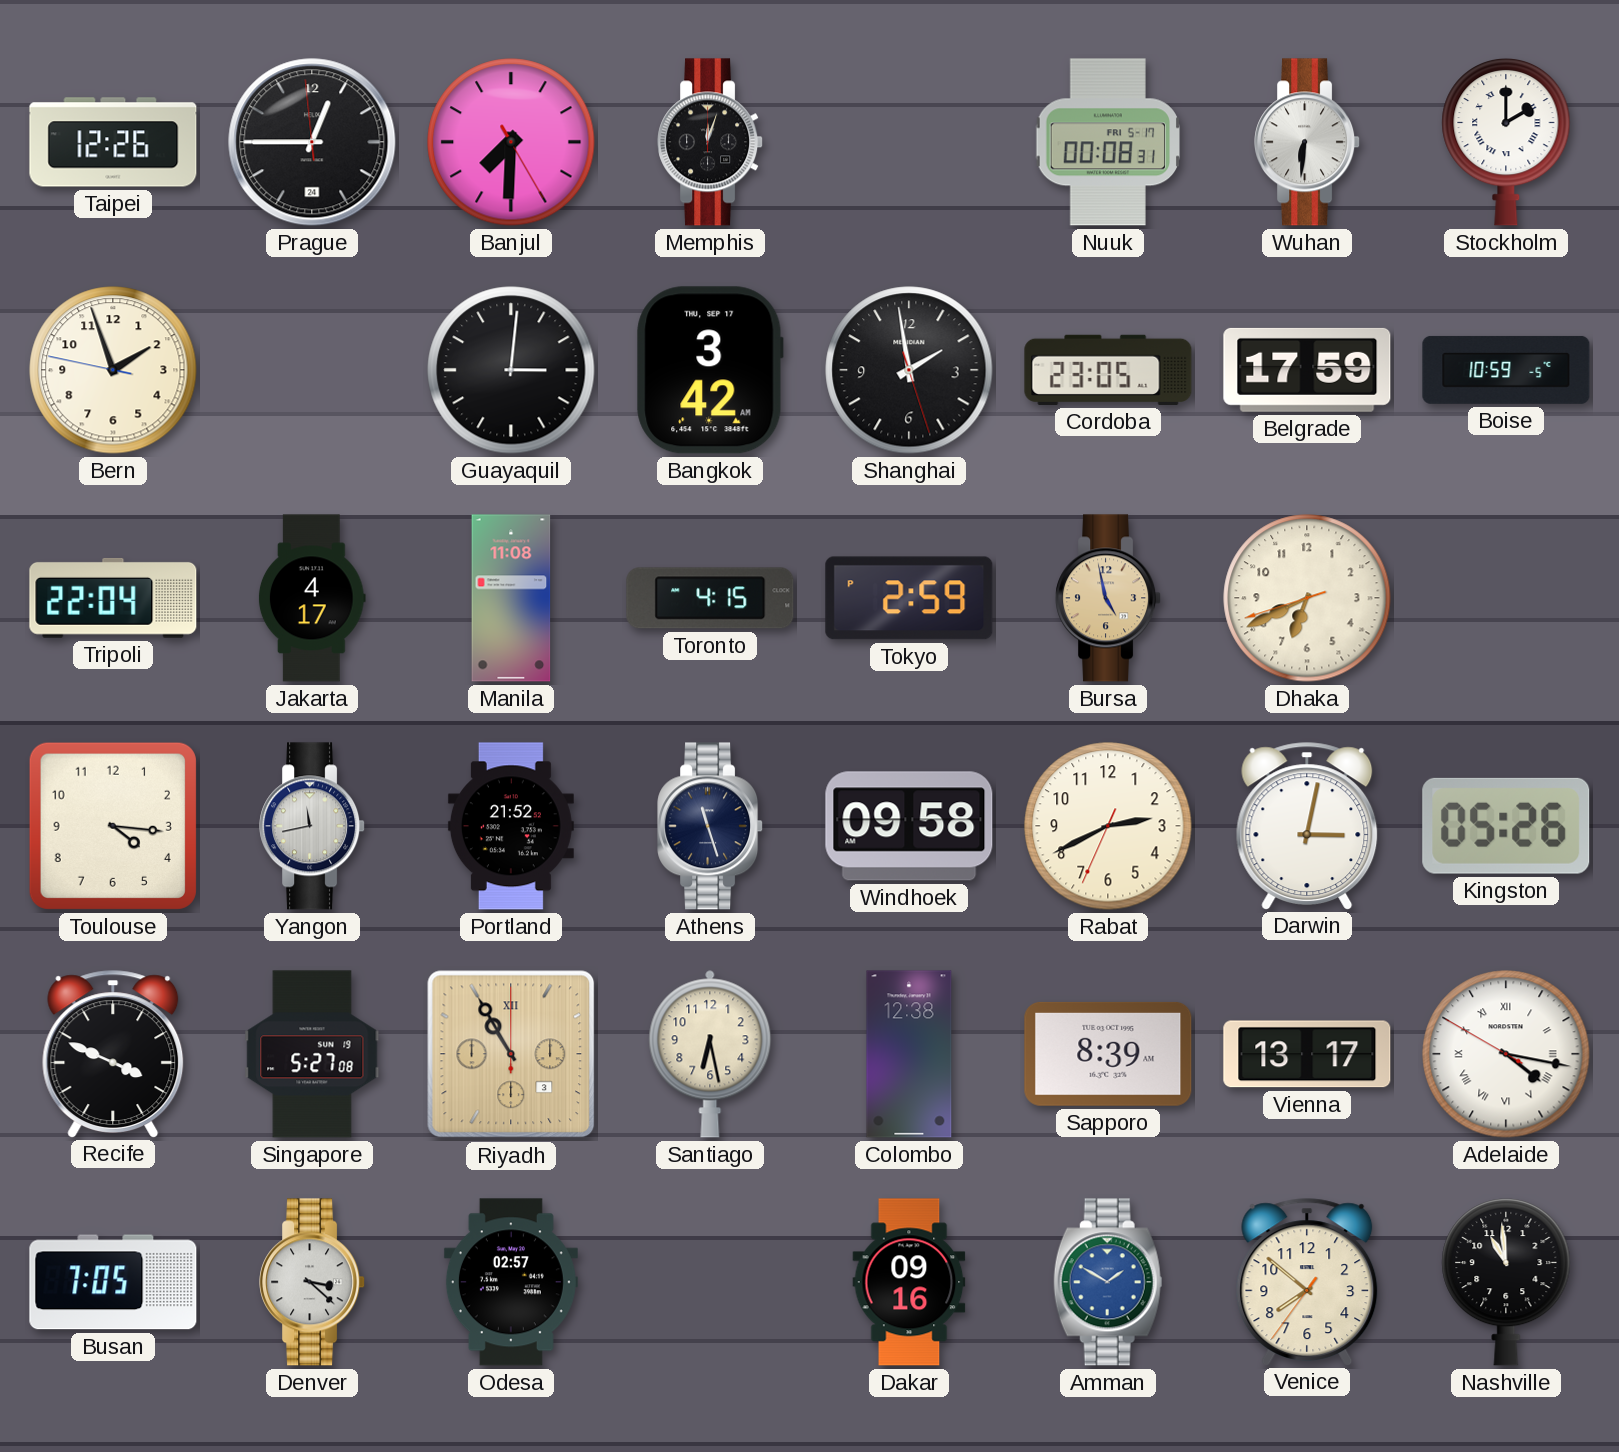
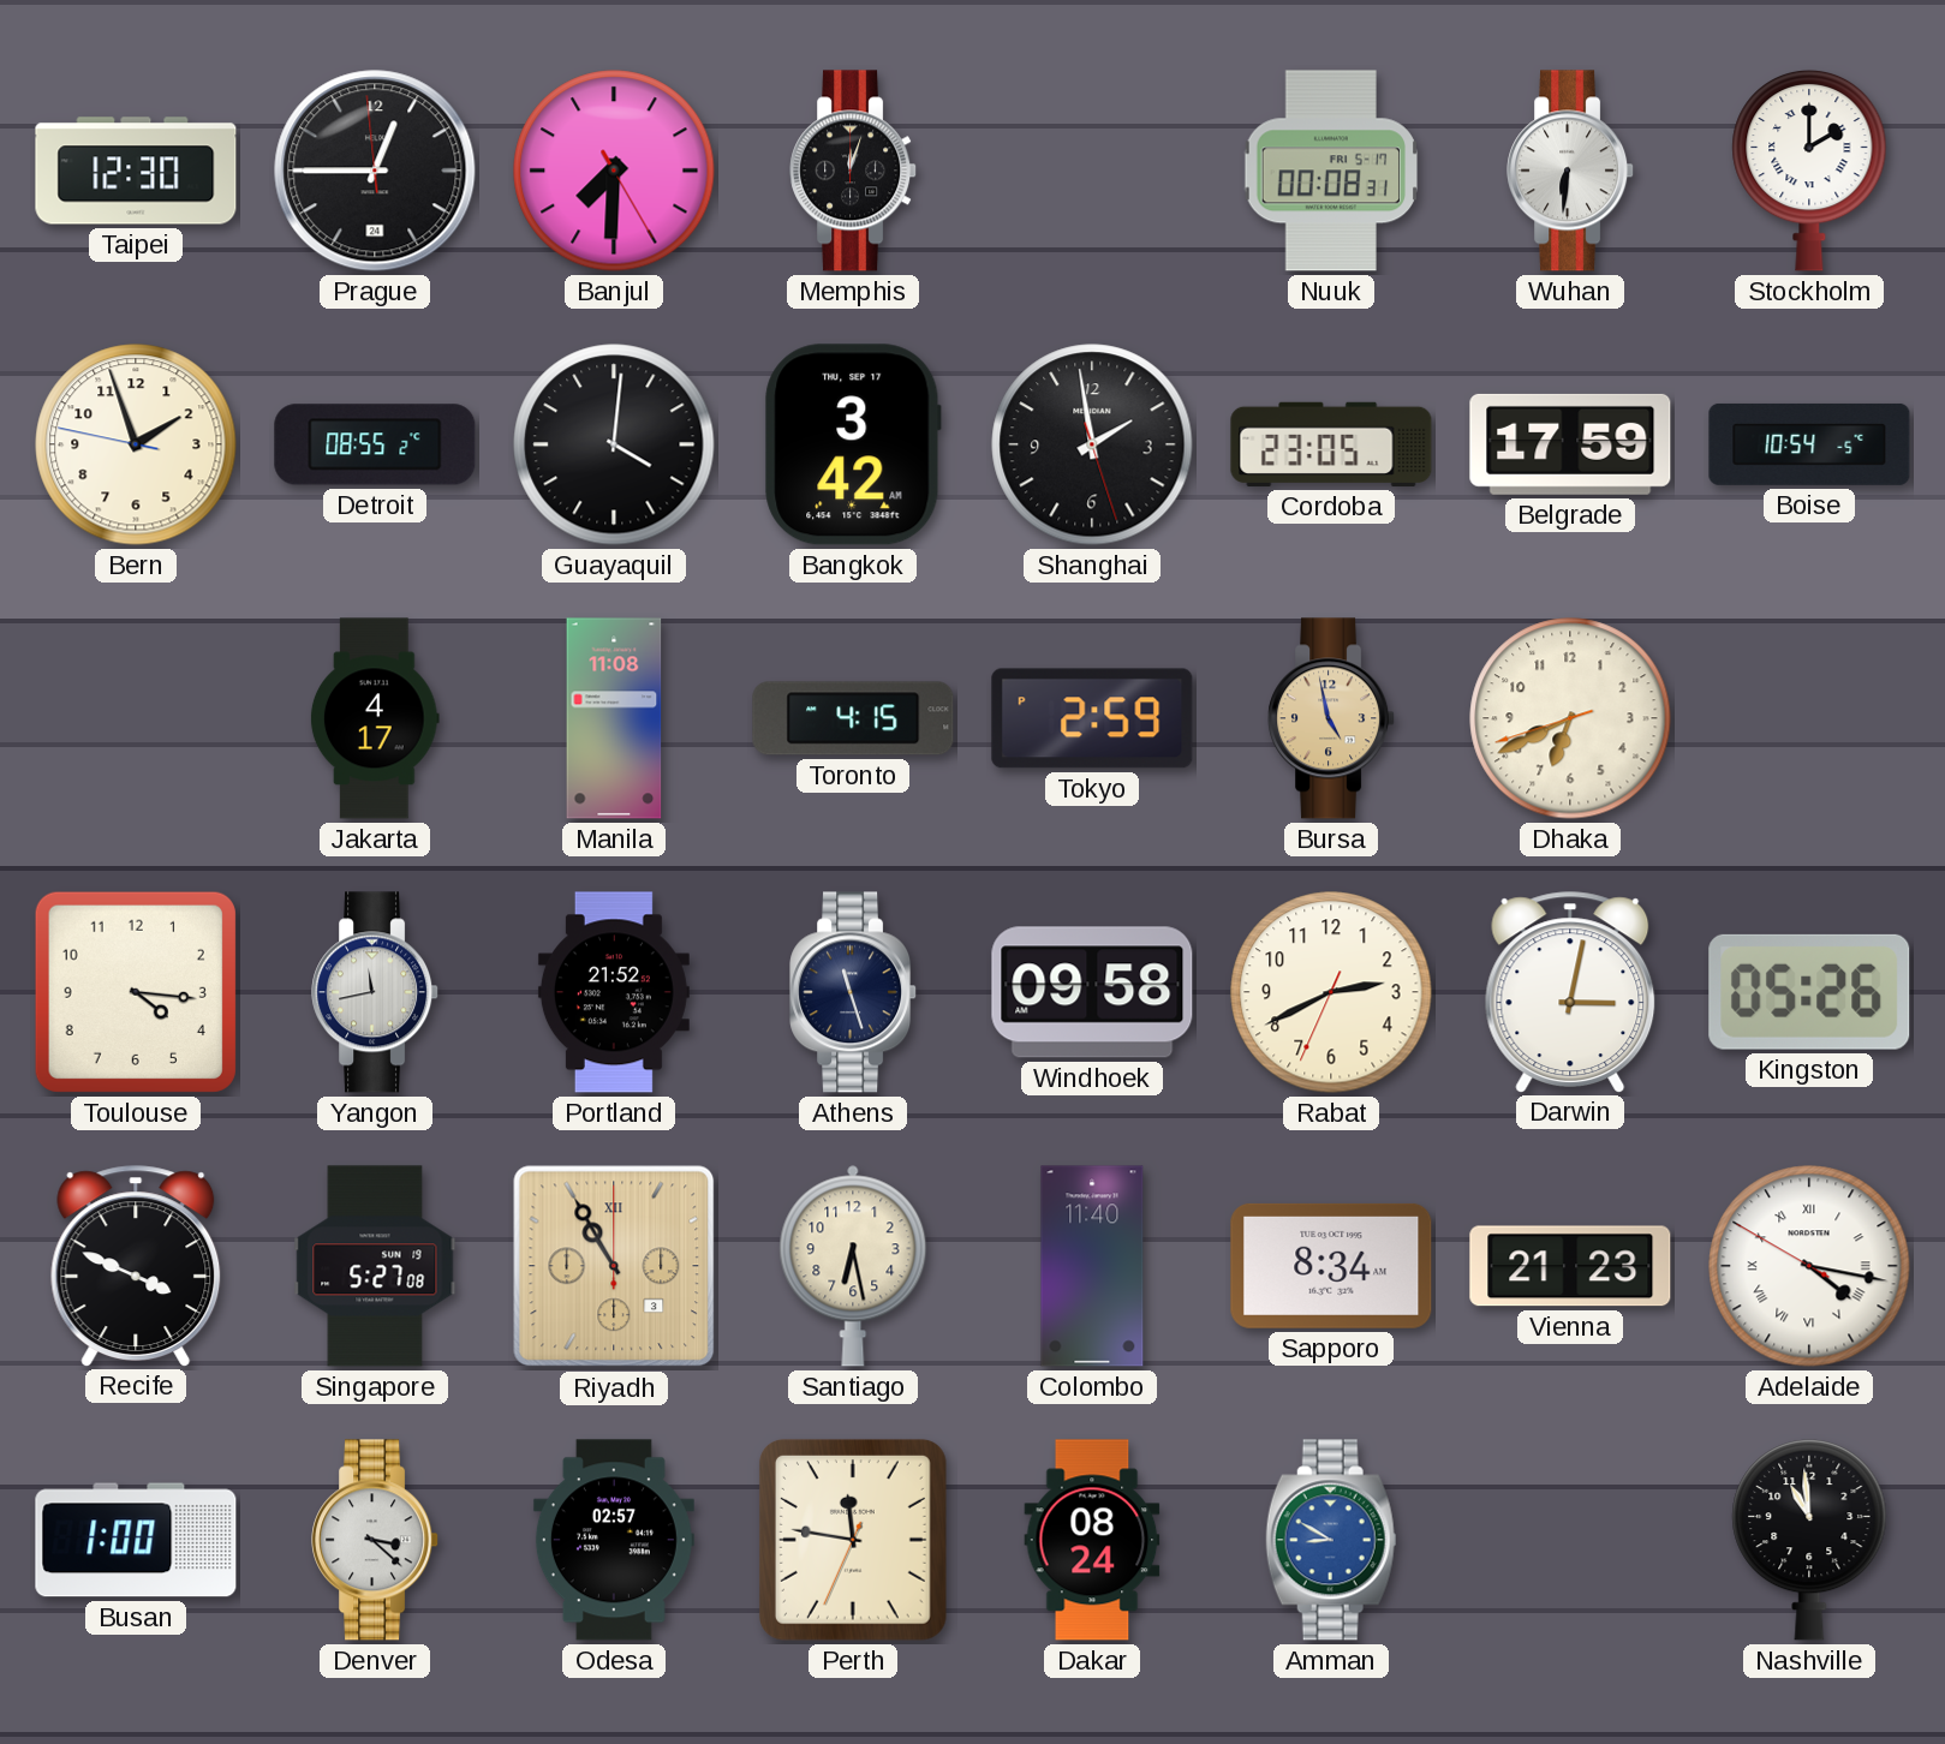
Taipei: 12:26 -> 12:30
Detroit: none -> 08:55
Guayaquil: 3:01 -> 4:01
Boise: 10:59 -> 10:54
Tripoli: 22:04 -> none
Colombo: 12:38 -> 11:40
Sapporo: 8:39 -> 8:34
Vienna: 13:17 -> 21:23
Busan: 7:05 -> 1:00
Perth: none -> 11:46
Dakar: 09:16 -> 08:24
Amman: 1:50 -> 8:50
Venice: 7:51 -> none
